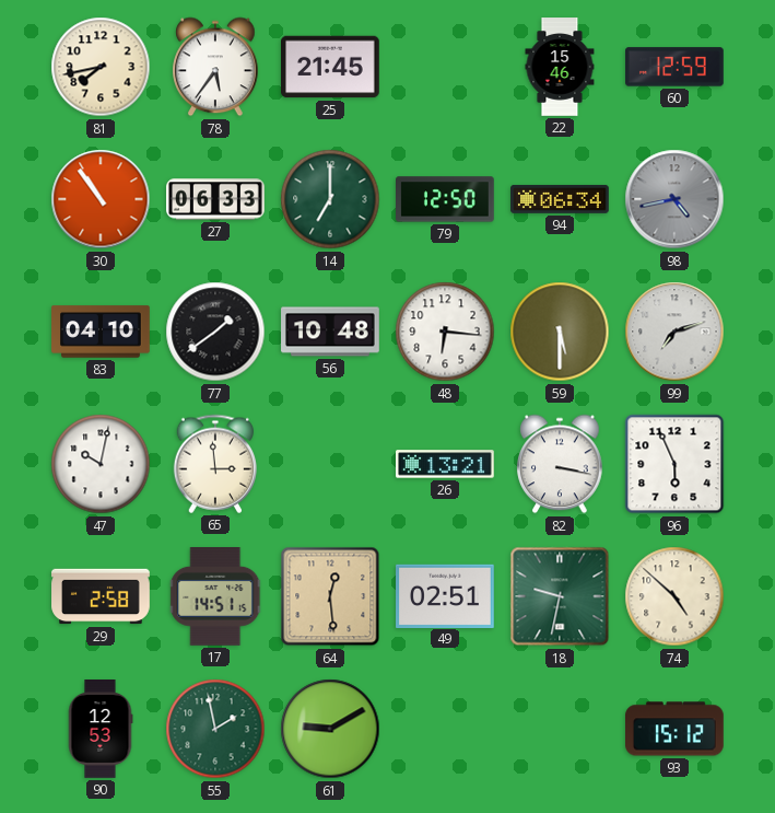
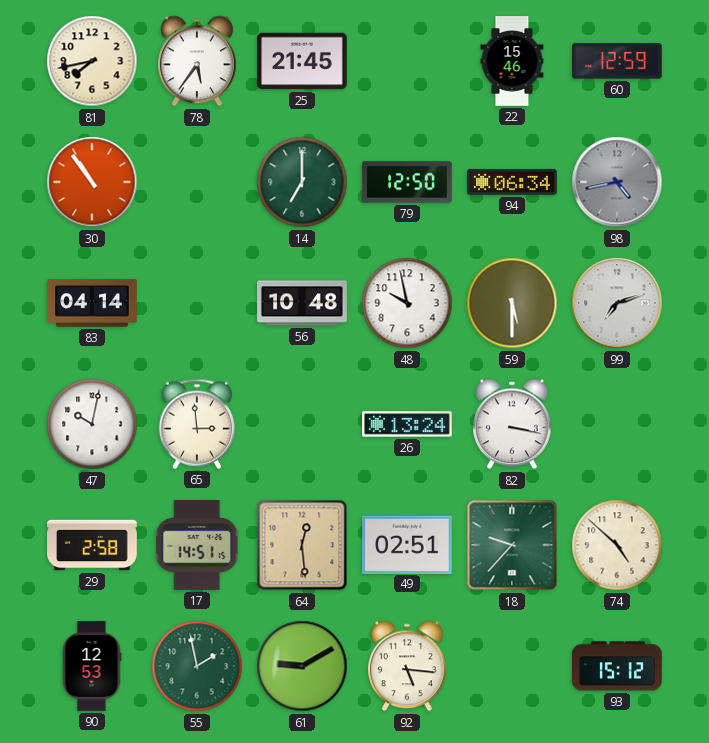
27: 06:33 -> none
83: 04:10 -> 04:14
77: 1:39 -> none
48: 6:16 -> 9:58
26: 13:21 -> 13:24
96: 5:56 -> none
18: 9:32 -> 9:37
92: none -> 5:16
